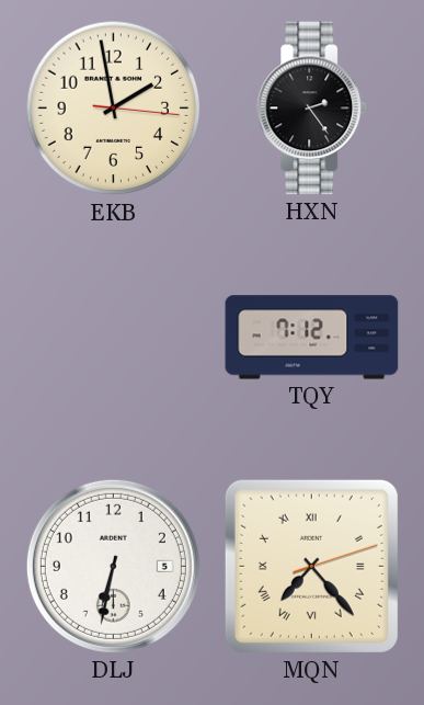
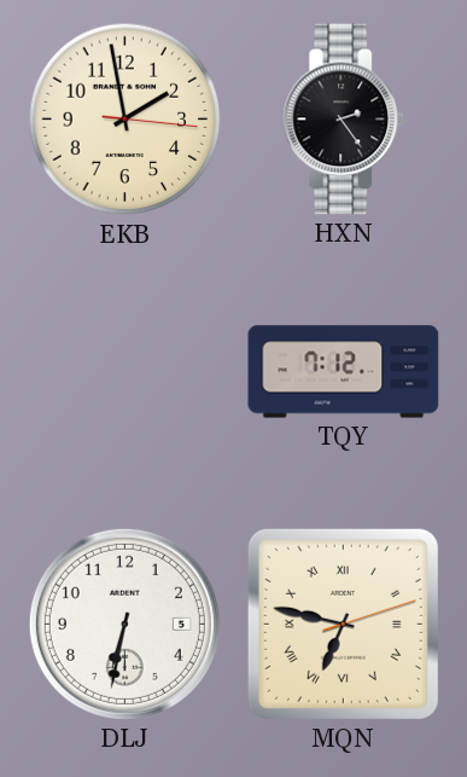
MQN: 7:23 -> 6:47
